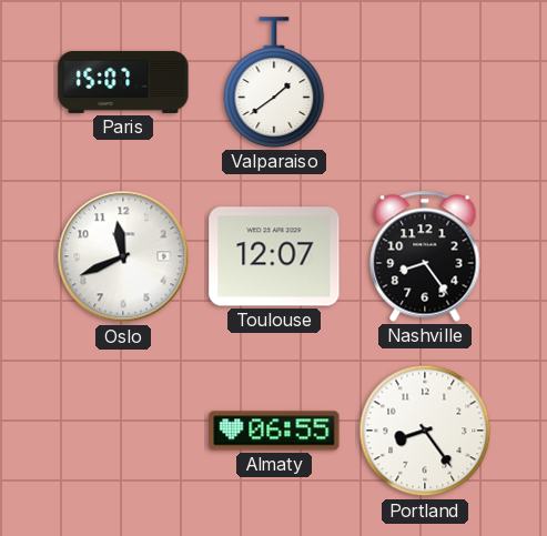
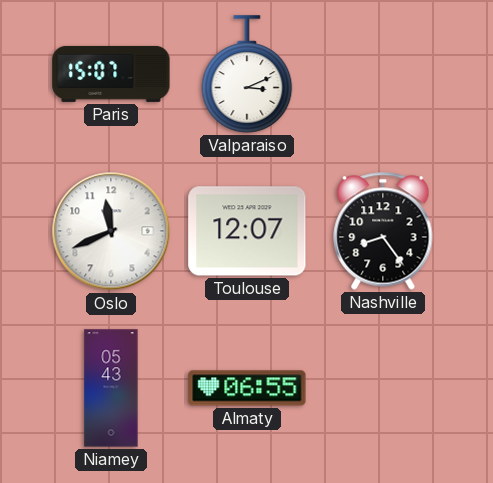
Valparaiso: 1:39 -> 3:11
Niamey: none -> 05:43
Portland: 8:24 -> none
